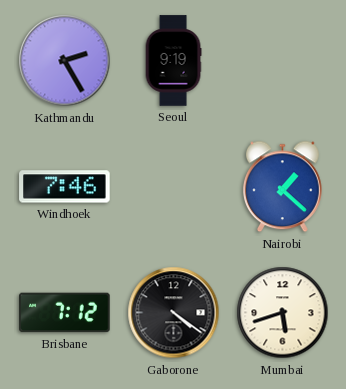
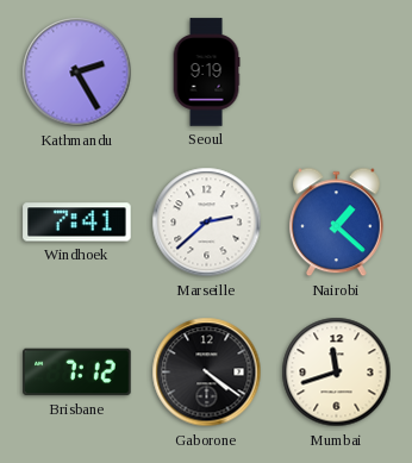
Windhoek: 7:46 -> 7:41
Marseille: none -> 2:38
Mumbai: 5:42 -> 11:42
